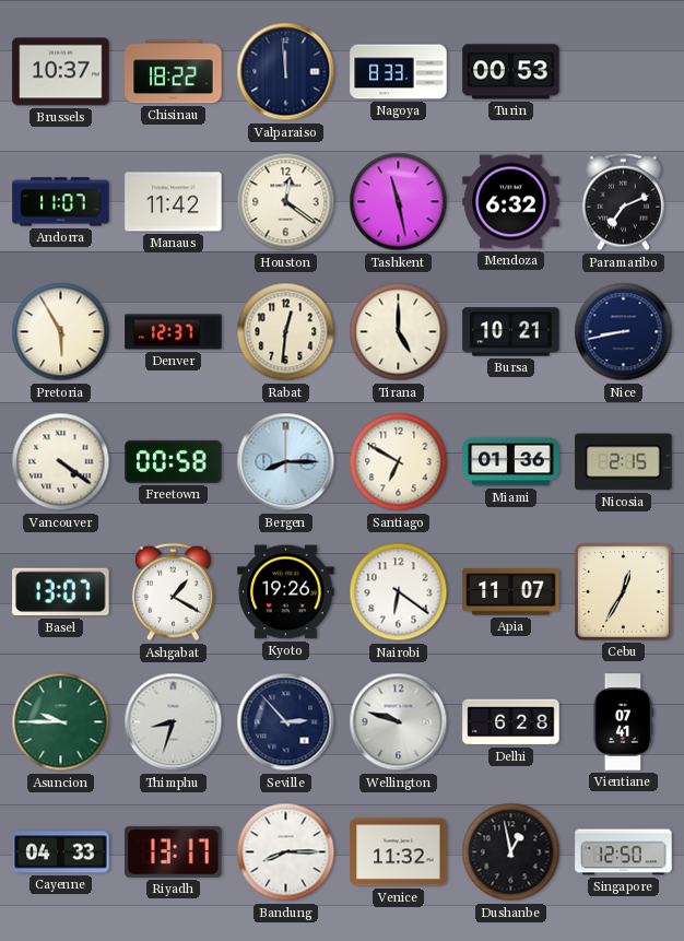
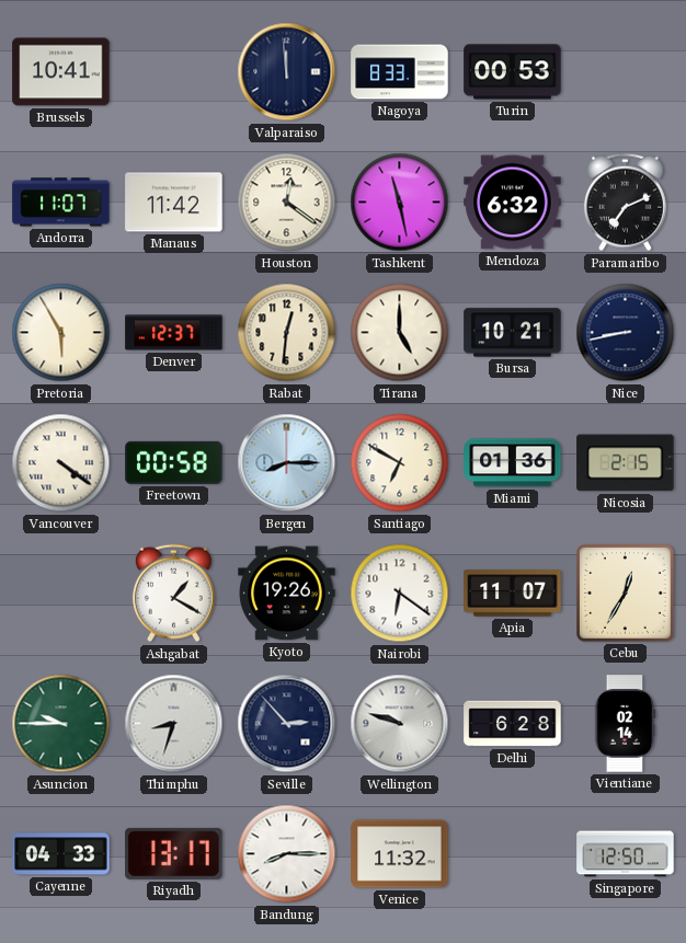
Brussels: 10:37 -> 10:41
Chisinau: 18:22 -> none
Basel: 13:07 -> none
Vientiane: 07:41 -> 02:14
Dushanbe: 12:58 -> none
